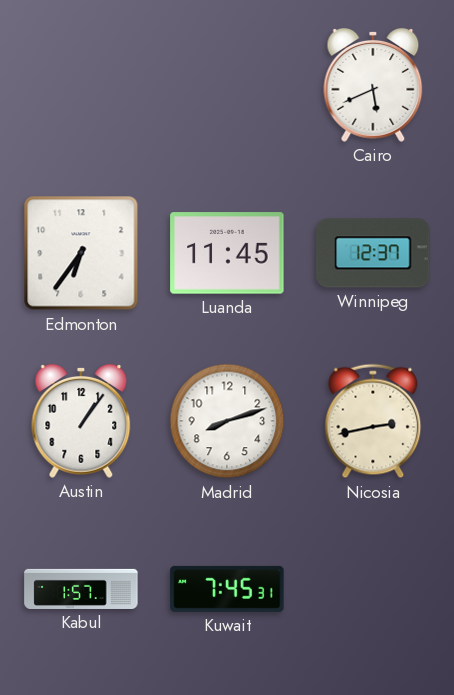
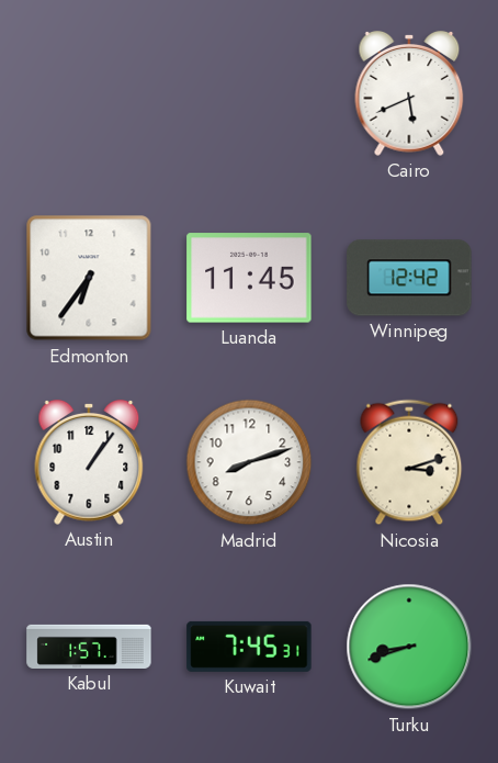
Winnipeg: 12:37 -> 12:42
Nicosia: 2:43 -> 3:12
Turku: none -> 8:42
